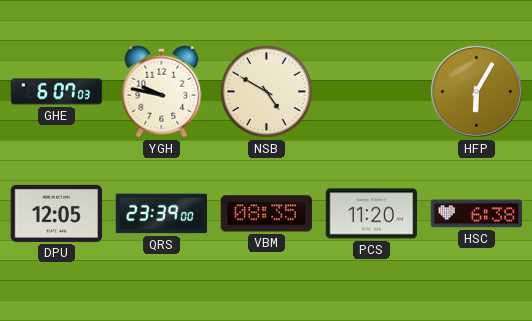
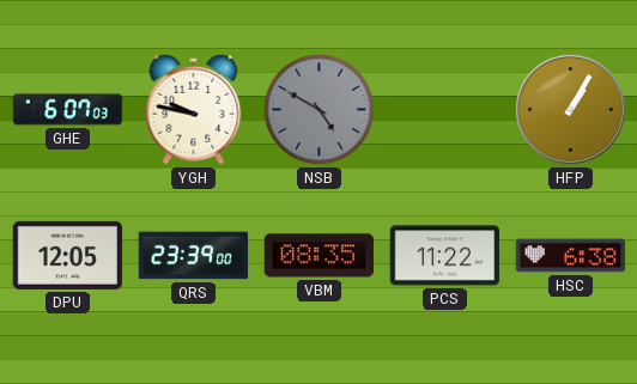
NSB dial: cream -> grey
HFP: 6:05 -> 1:05
PCS: 11:20 -> 11:22
